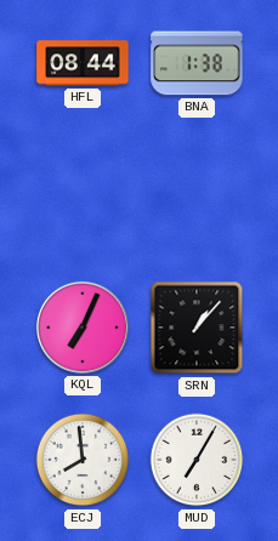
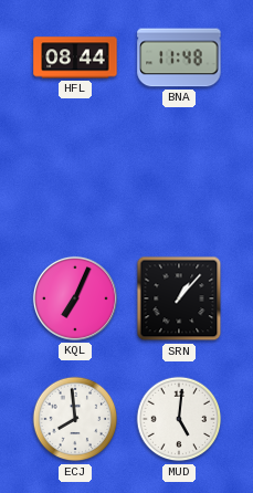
BNA: 1:38 -> 11:48
MUD: 7:05 -> 5:01
